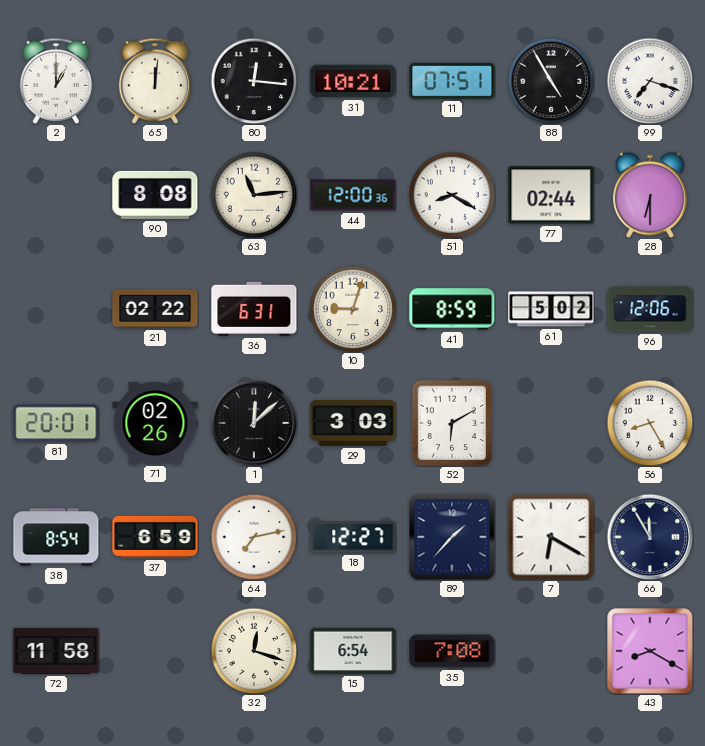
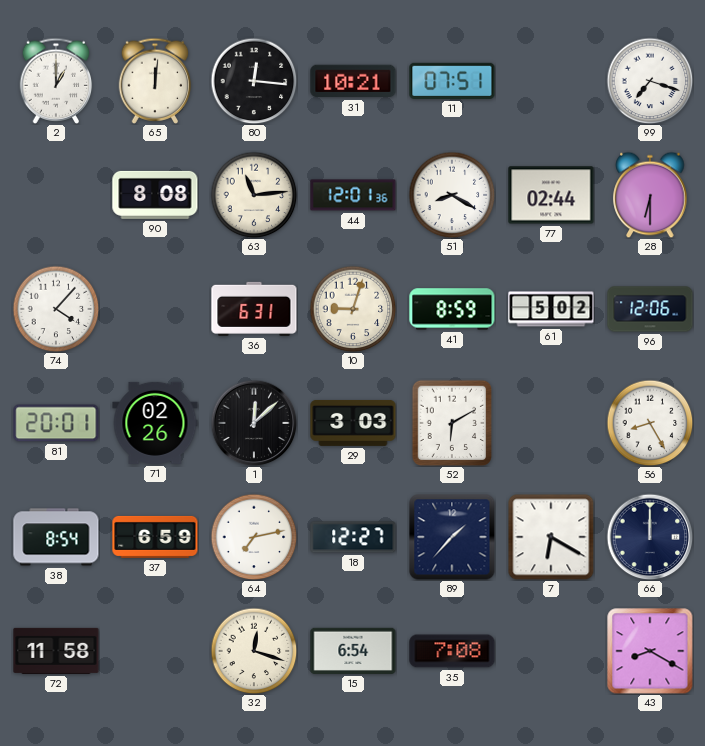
88: 4:55 -> none
44: 12:00 -> 12:01
74: none -> 4:07
21: 02:22 -> none
66: 11:55 -> 12:00
